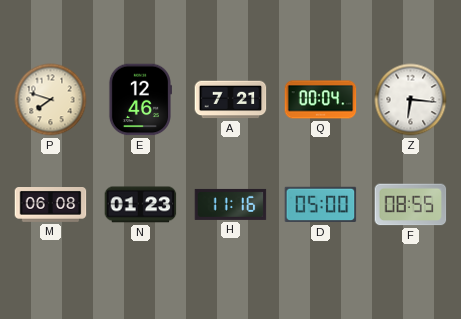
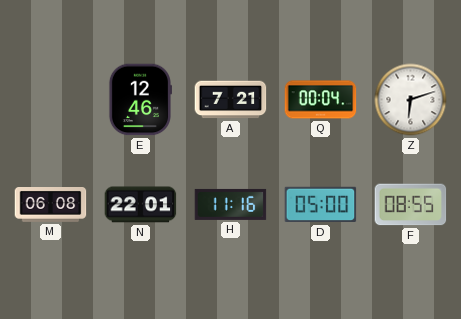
P: 7:48 -> none
Z: 6:16 -> 6:12
N: 01:23 -> 22:01
